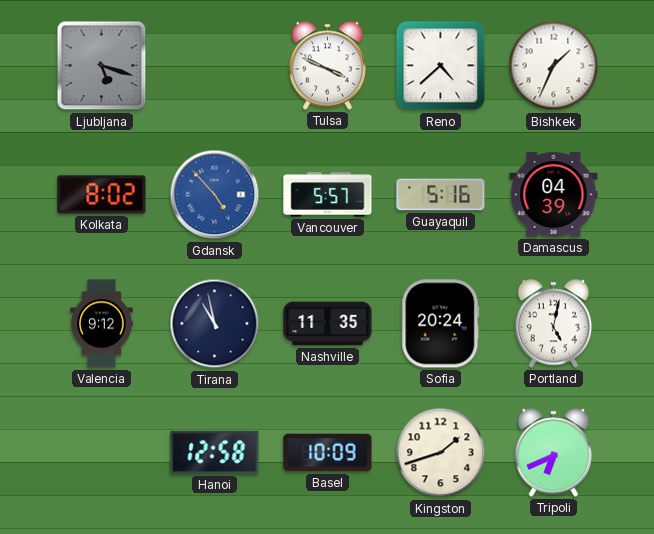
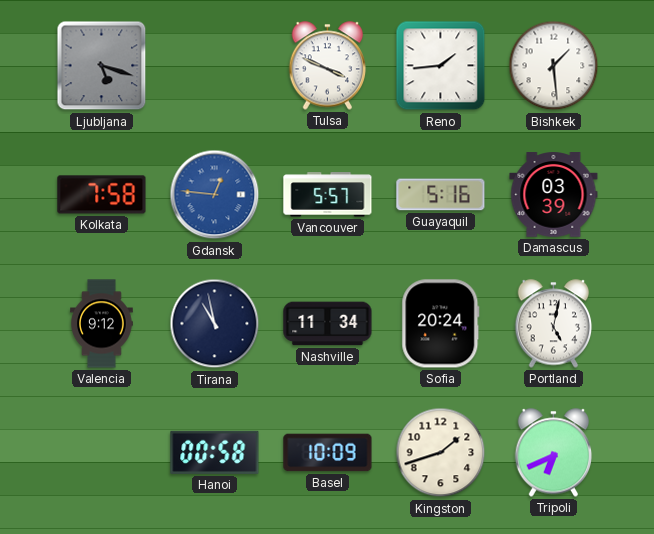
Reno: 4:38 -> 1:44
Bishkek: 1:34 -> 1:29
Kolkata: 8:02 -> 7:58
Gdansk: 4:53 -> 12:46
Damascus: 04:39 -> 03:39
Nashville: 11:35 -> 11:34
Hanoi: 12:58 -> 00:58
